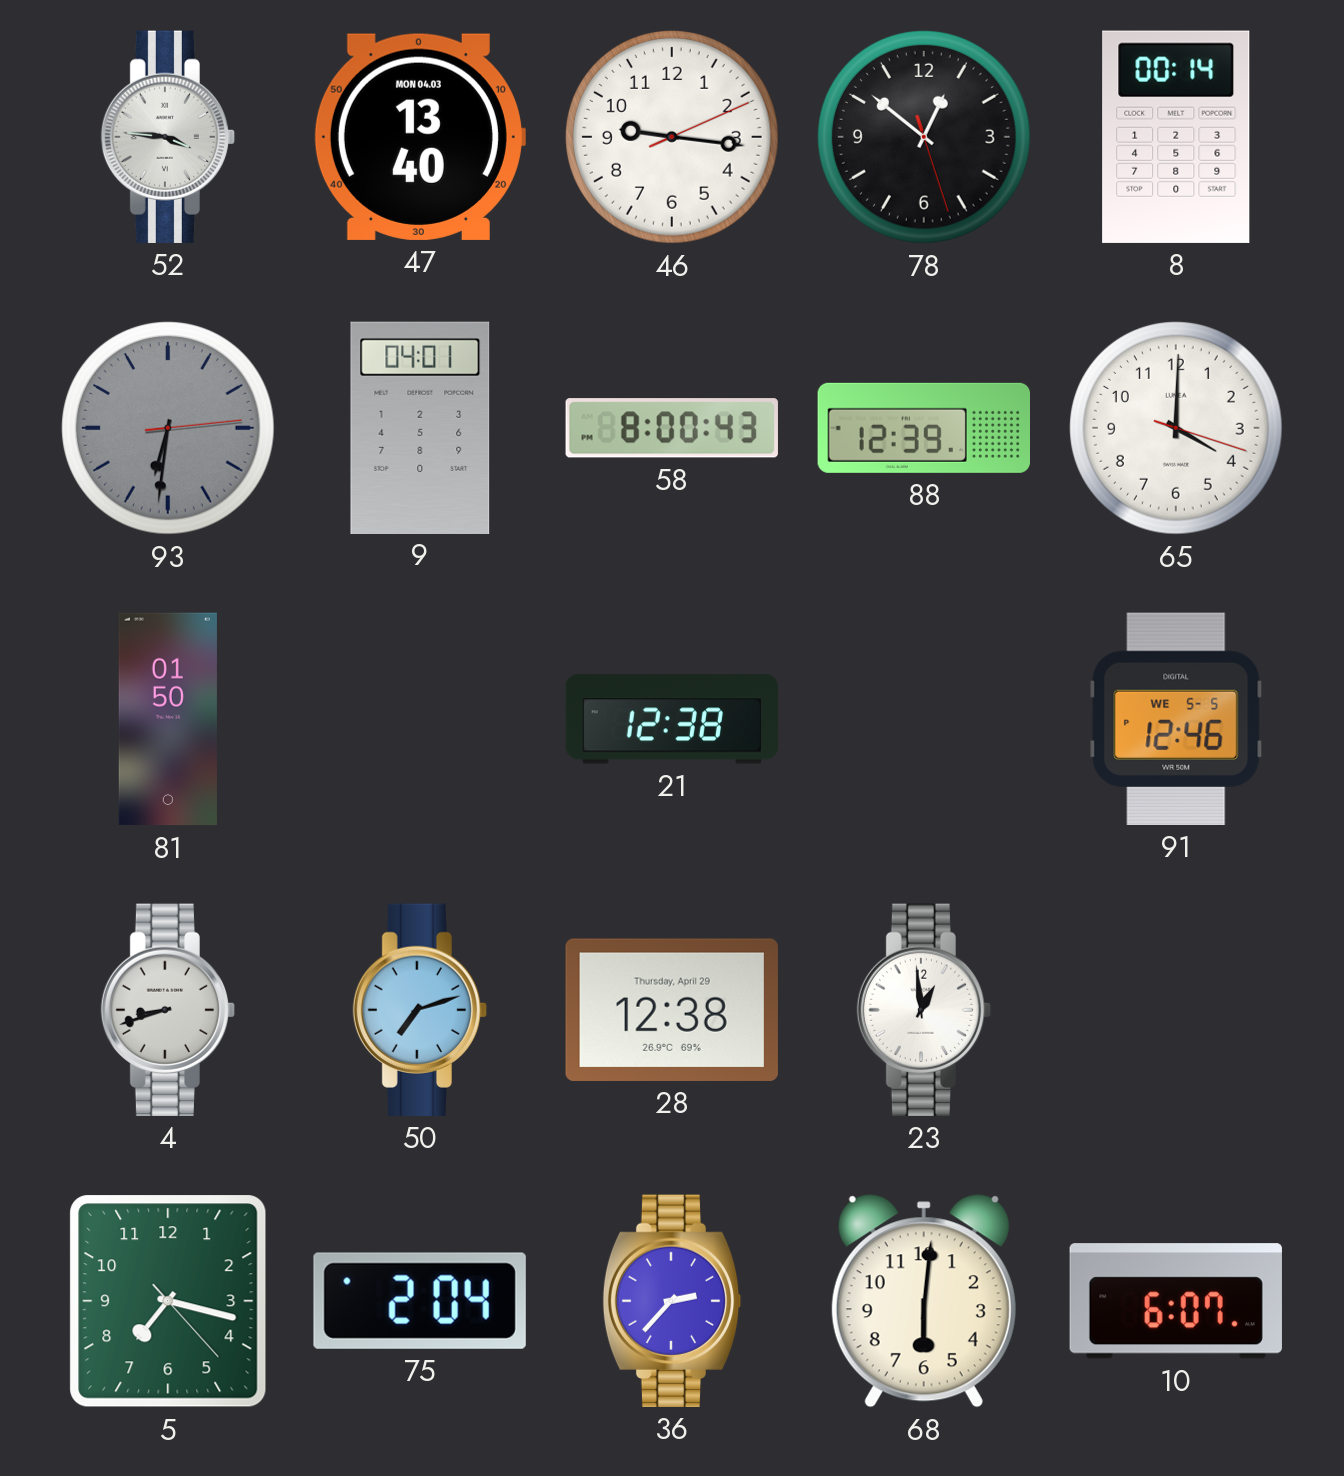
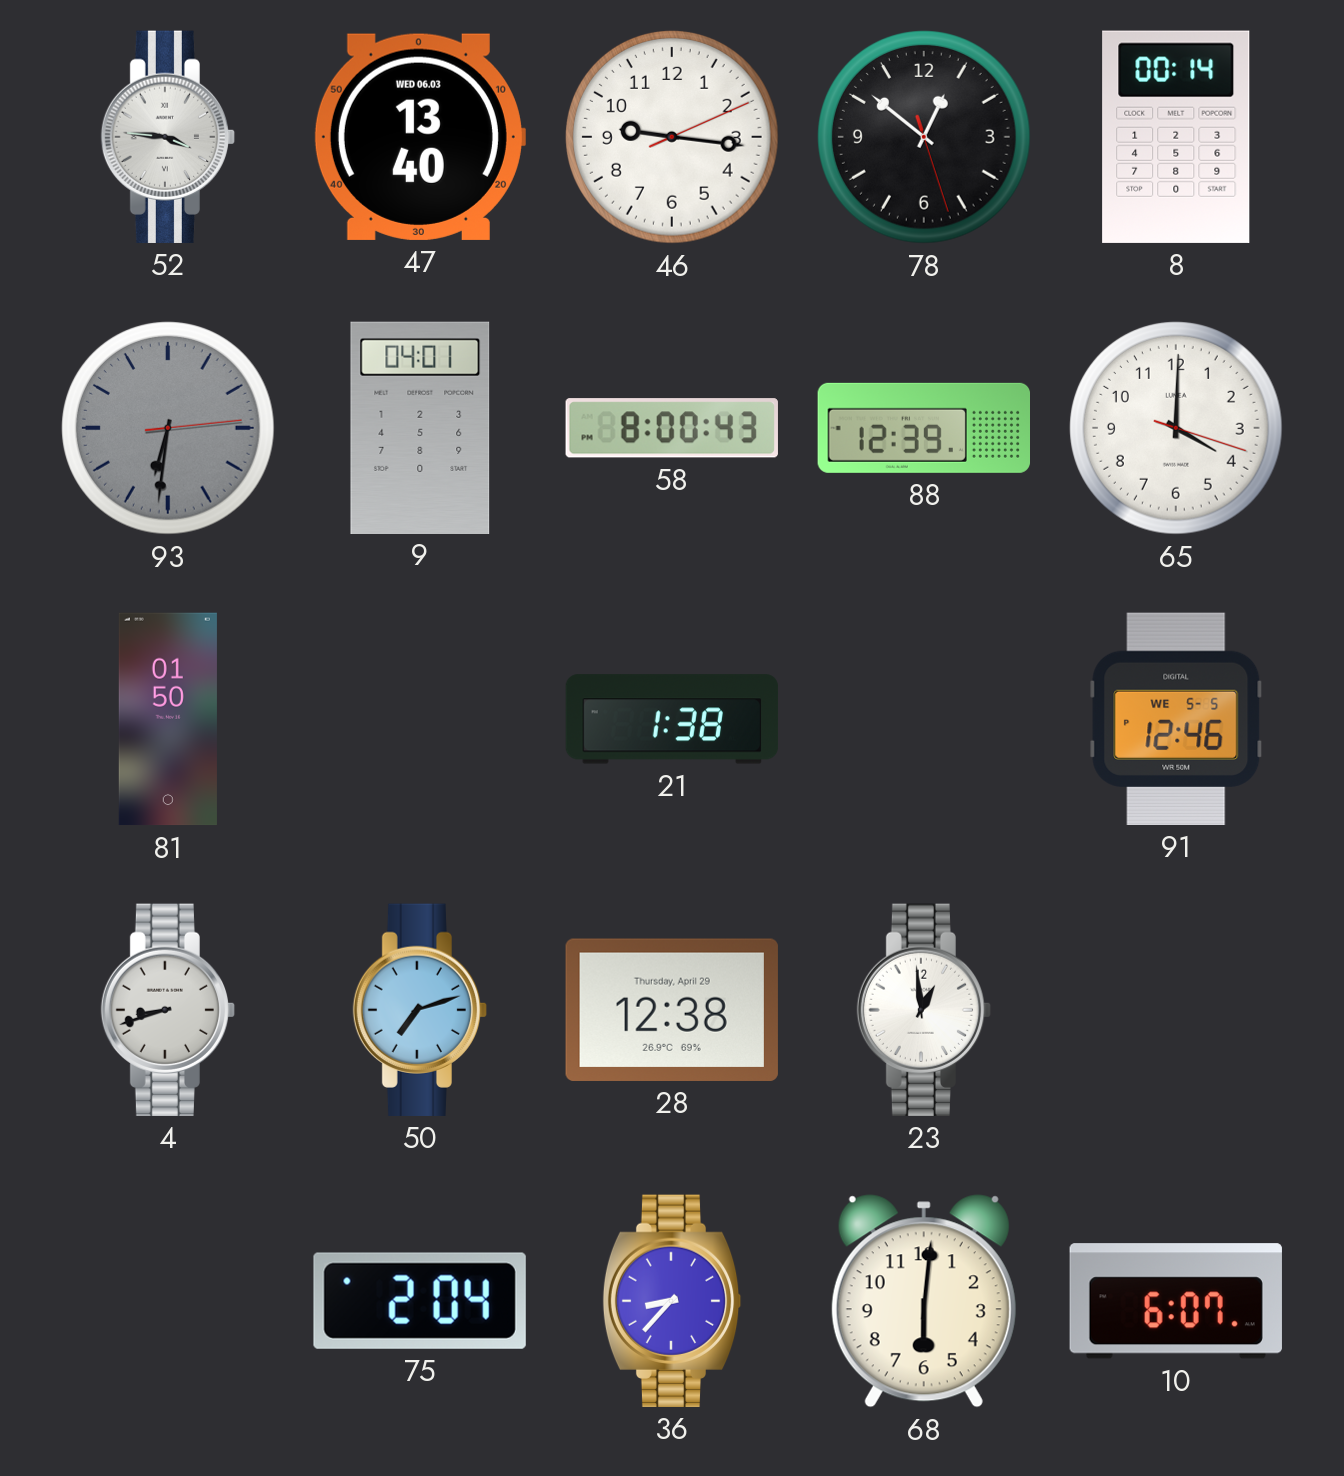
47 date: MON 04.03 -> WED 06.03
21: 12:38 -> 1:38
5: 7:17 -> none
36: 2:37 -> 8:37
